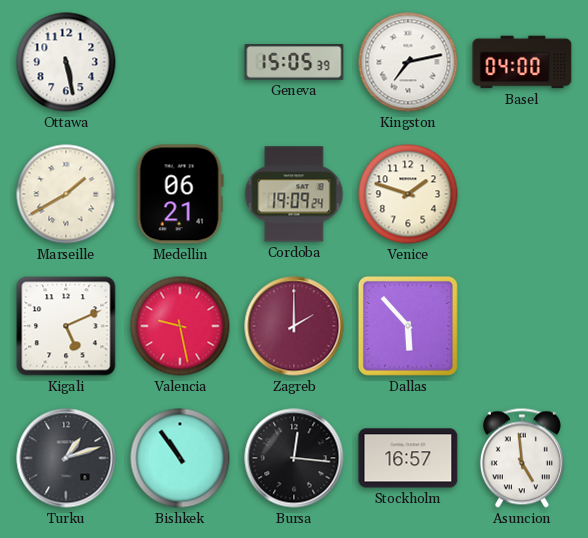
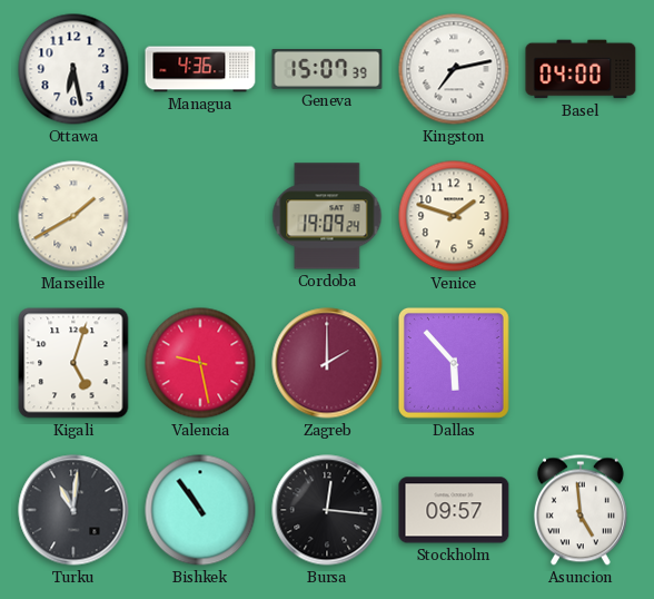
Ottawa: 5:28 -> 6:28
Managua: none -> 4:36
Geneva: 15:05 -> 15:07
Medellin: 06:21 -> none
Kigali: 5:11 -> 5:03
Turku: 1:12 -> 11:01
Stockholm: 16:57 -> 09:57
